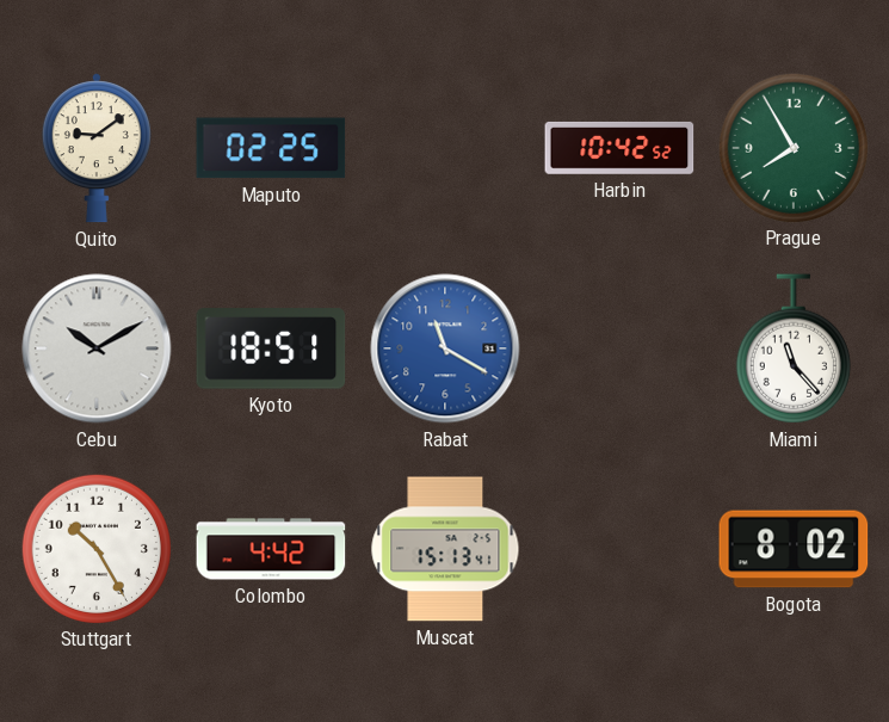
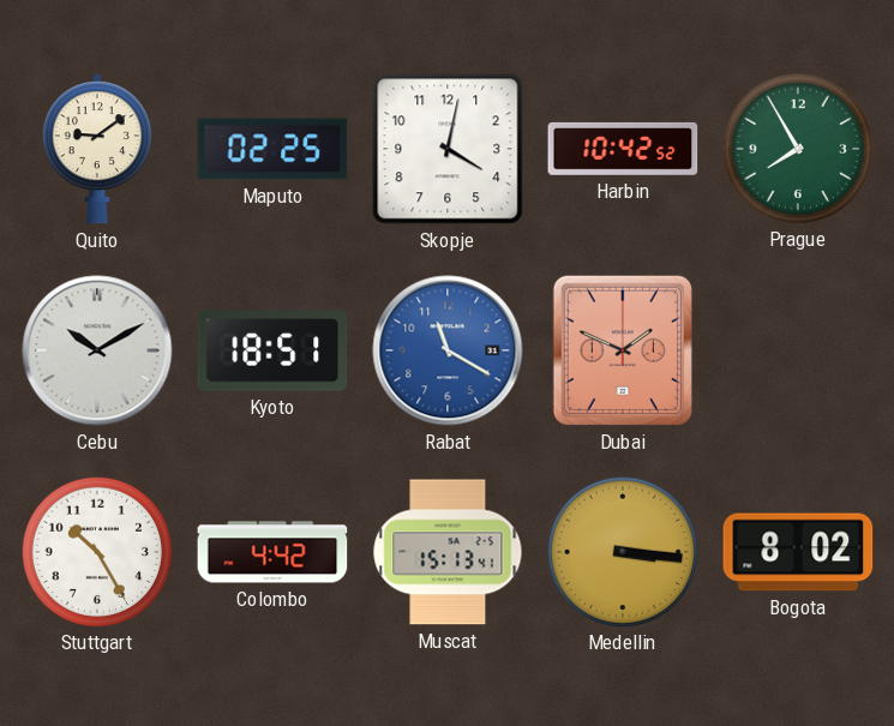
Skopje: none -> 4:02
Dubai: none -> 1:49
Miami: 11:23 -> none
Medellin: none -> 3:16
